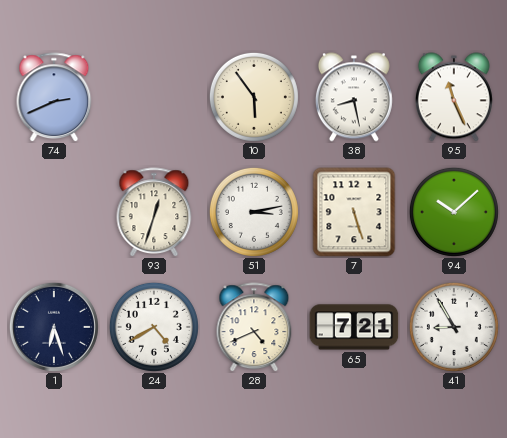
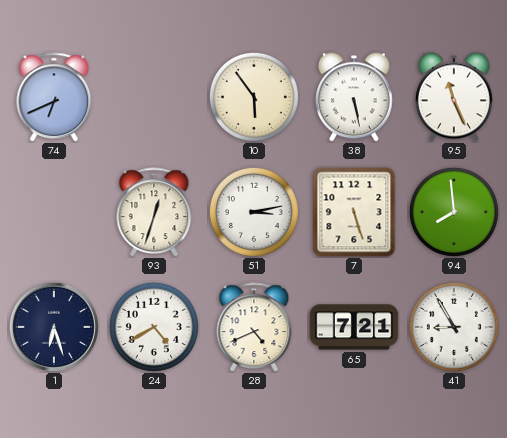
74: 2:41 -> 6:41
38: 8:28 -> 5:28
94: 10:08 -> 7:59
